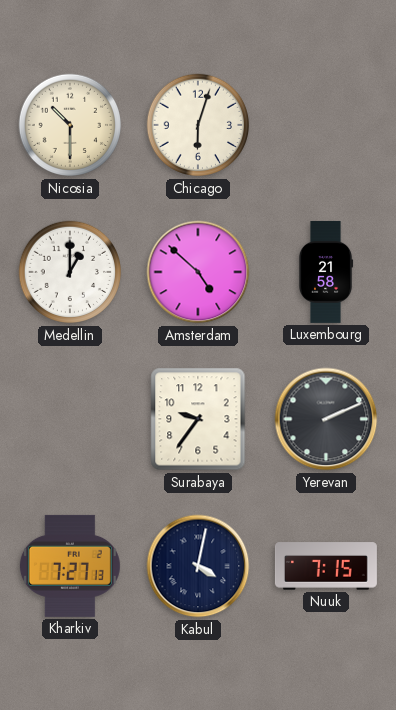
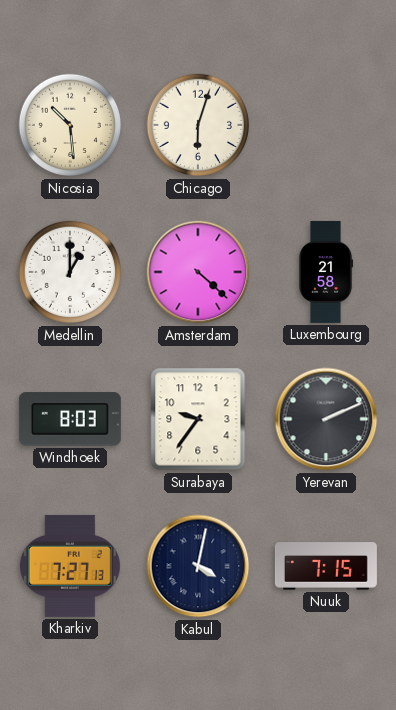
Nicosia: 10:30 -> 10:29
Amsterdam: 4:52 -> 4:22
Windhoek: none -> 8:03
